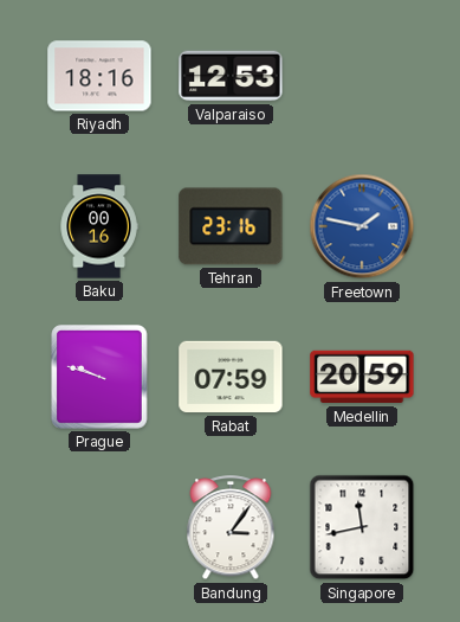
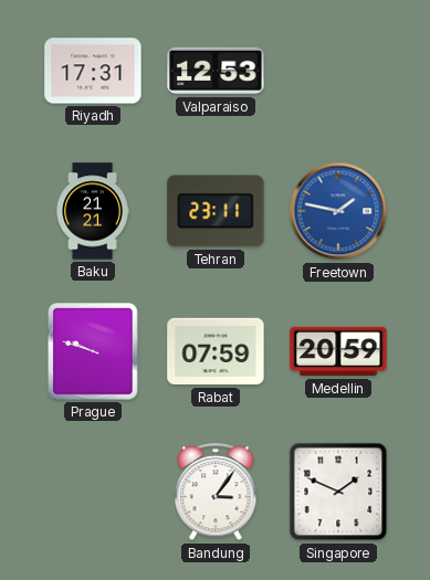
Riyadh: 18:16 -> 17:31
Baku: 00:16 -> 21:21
Tehran: 23:16 -> 23:11
Singapore: 11:43 -> 1:49
